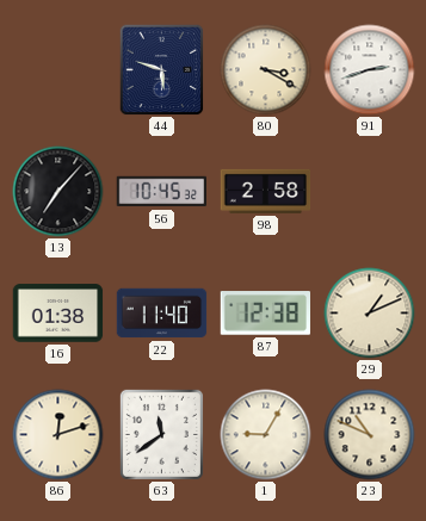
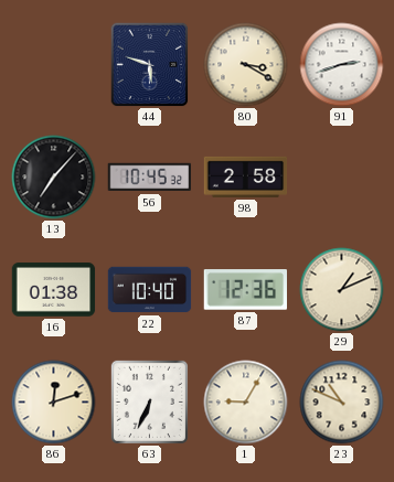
22: 11:40 -> 10:40
87: 12:38 -> 12:36
63: 11:39 -> 6:34
